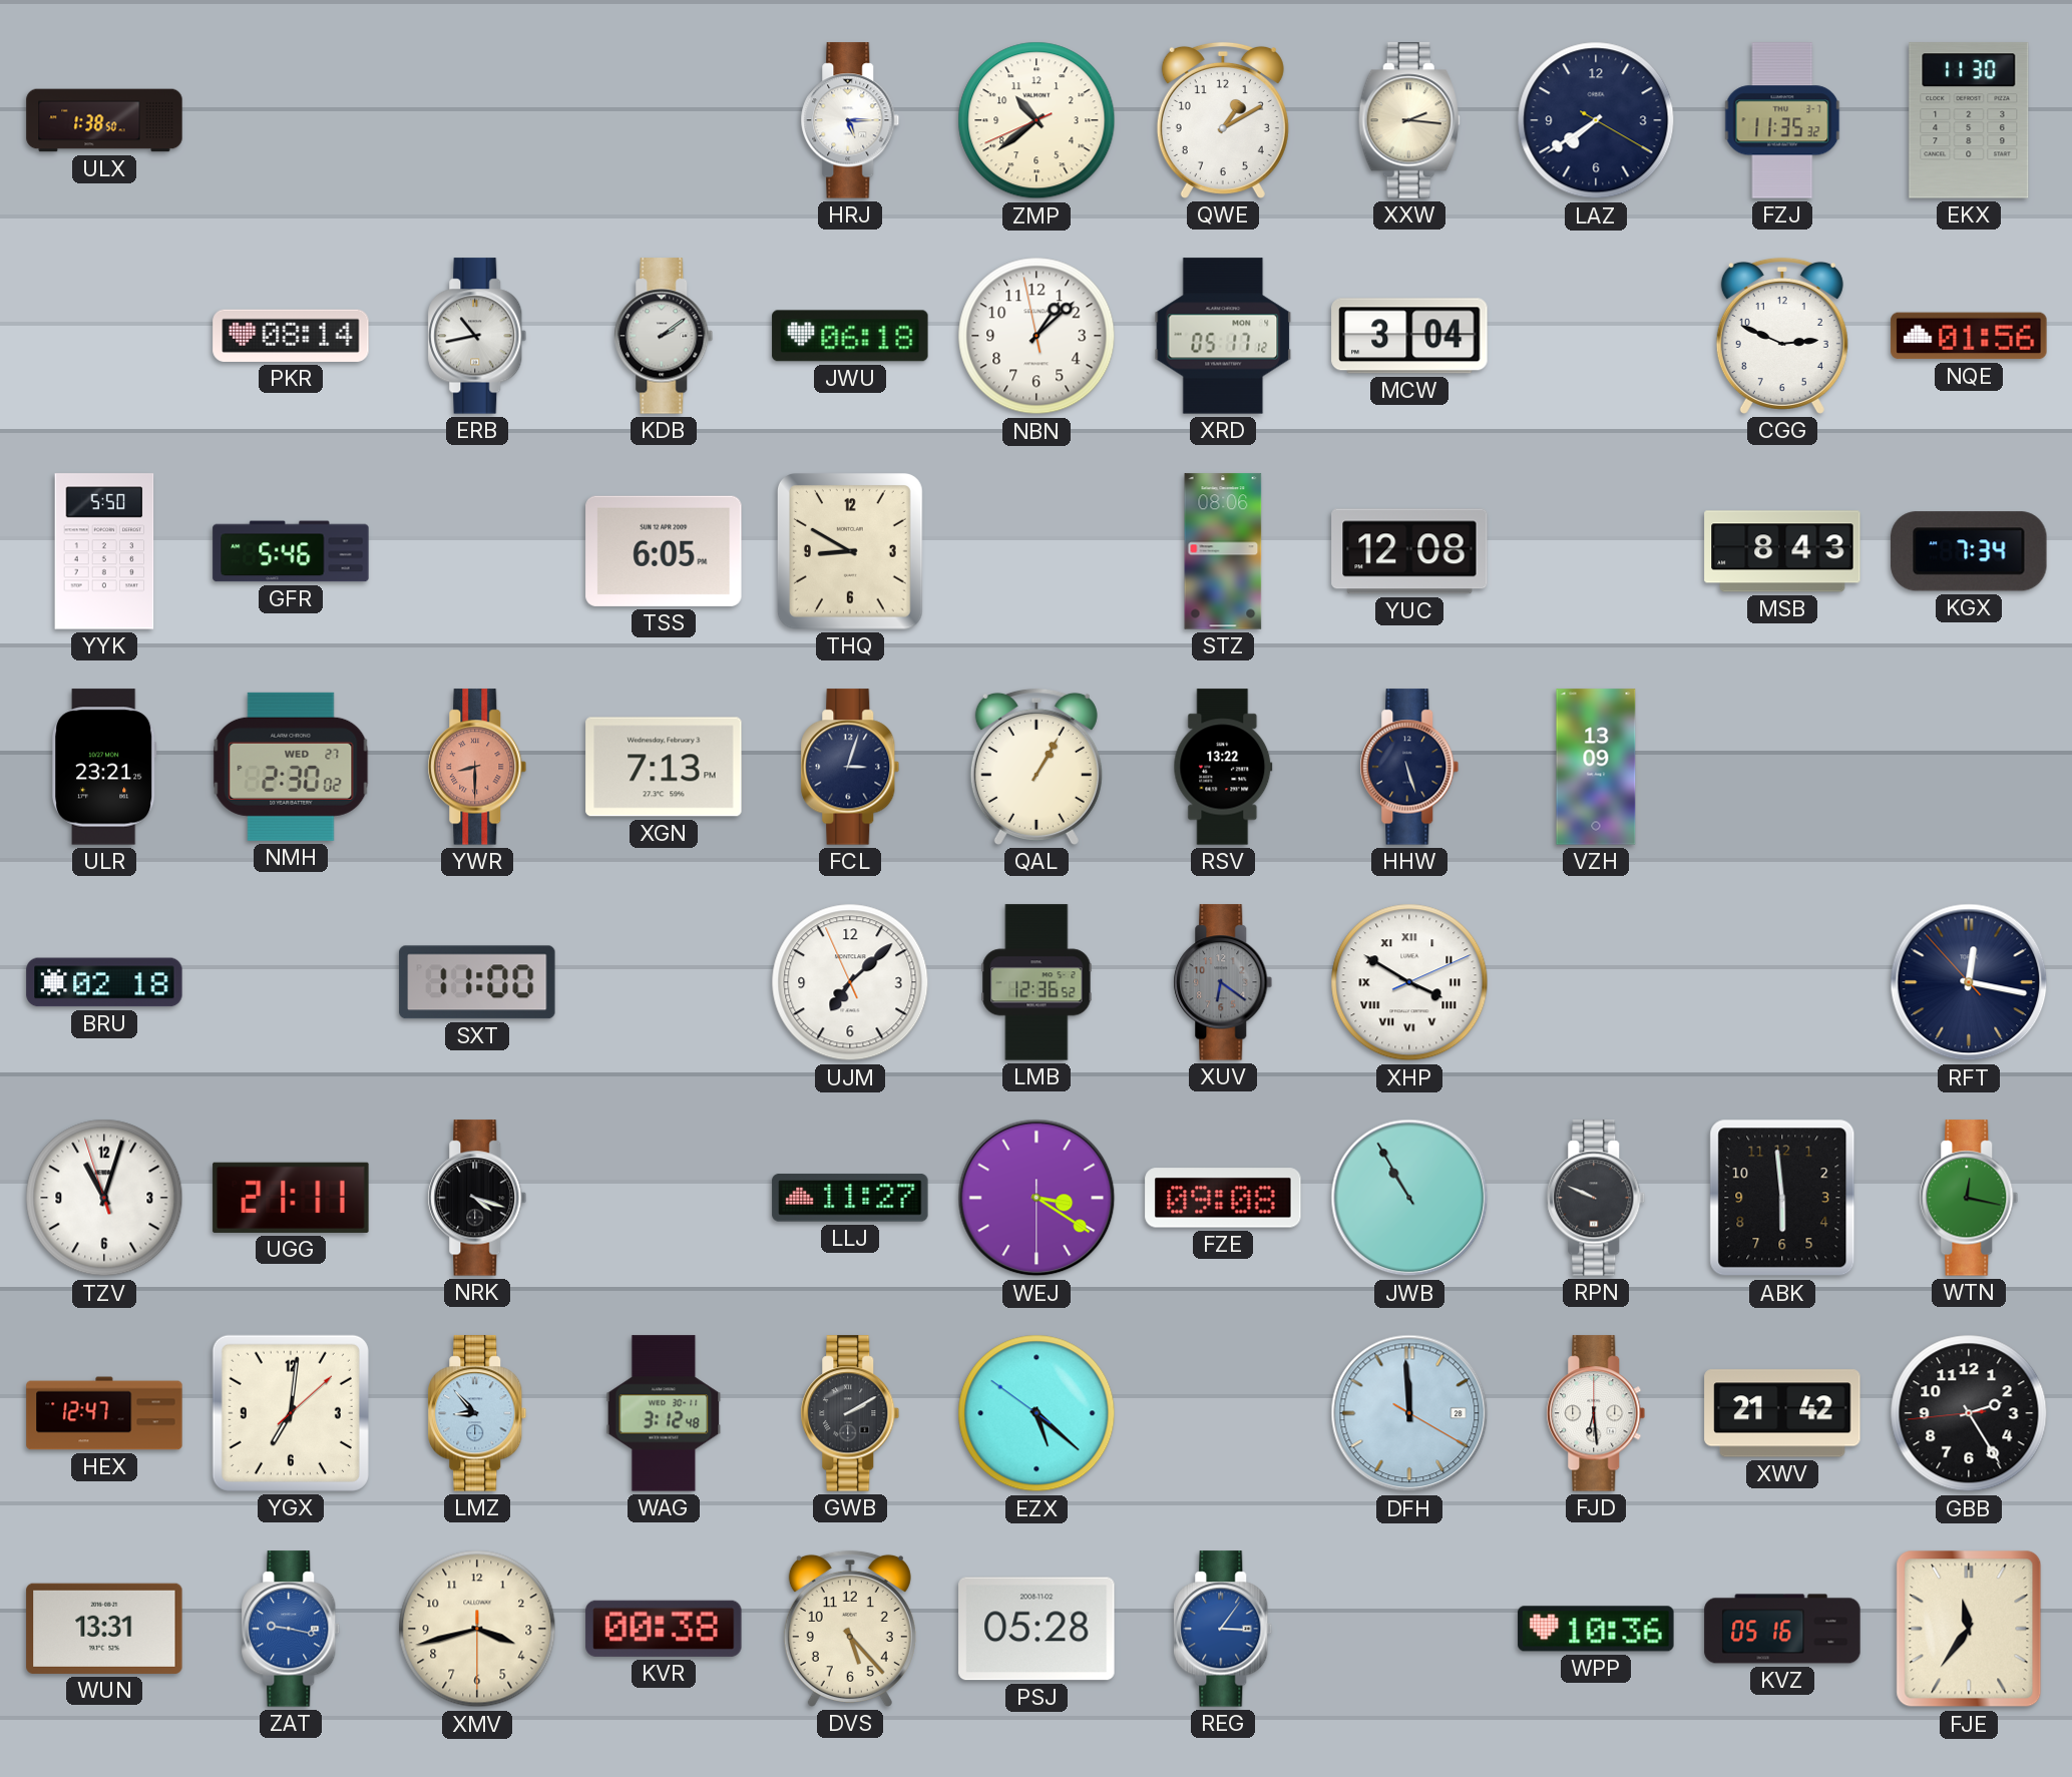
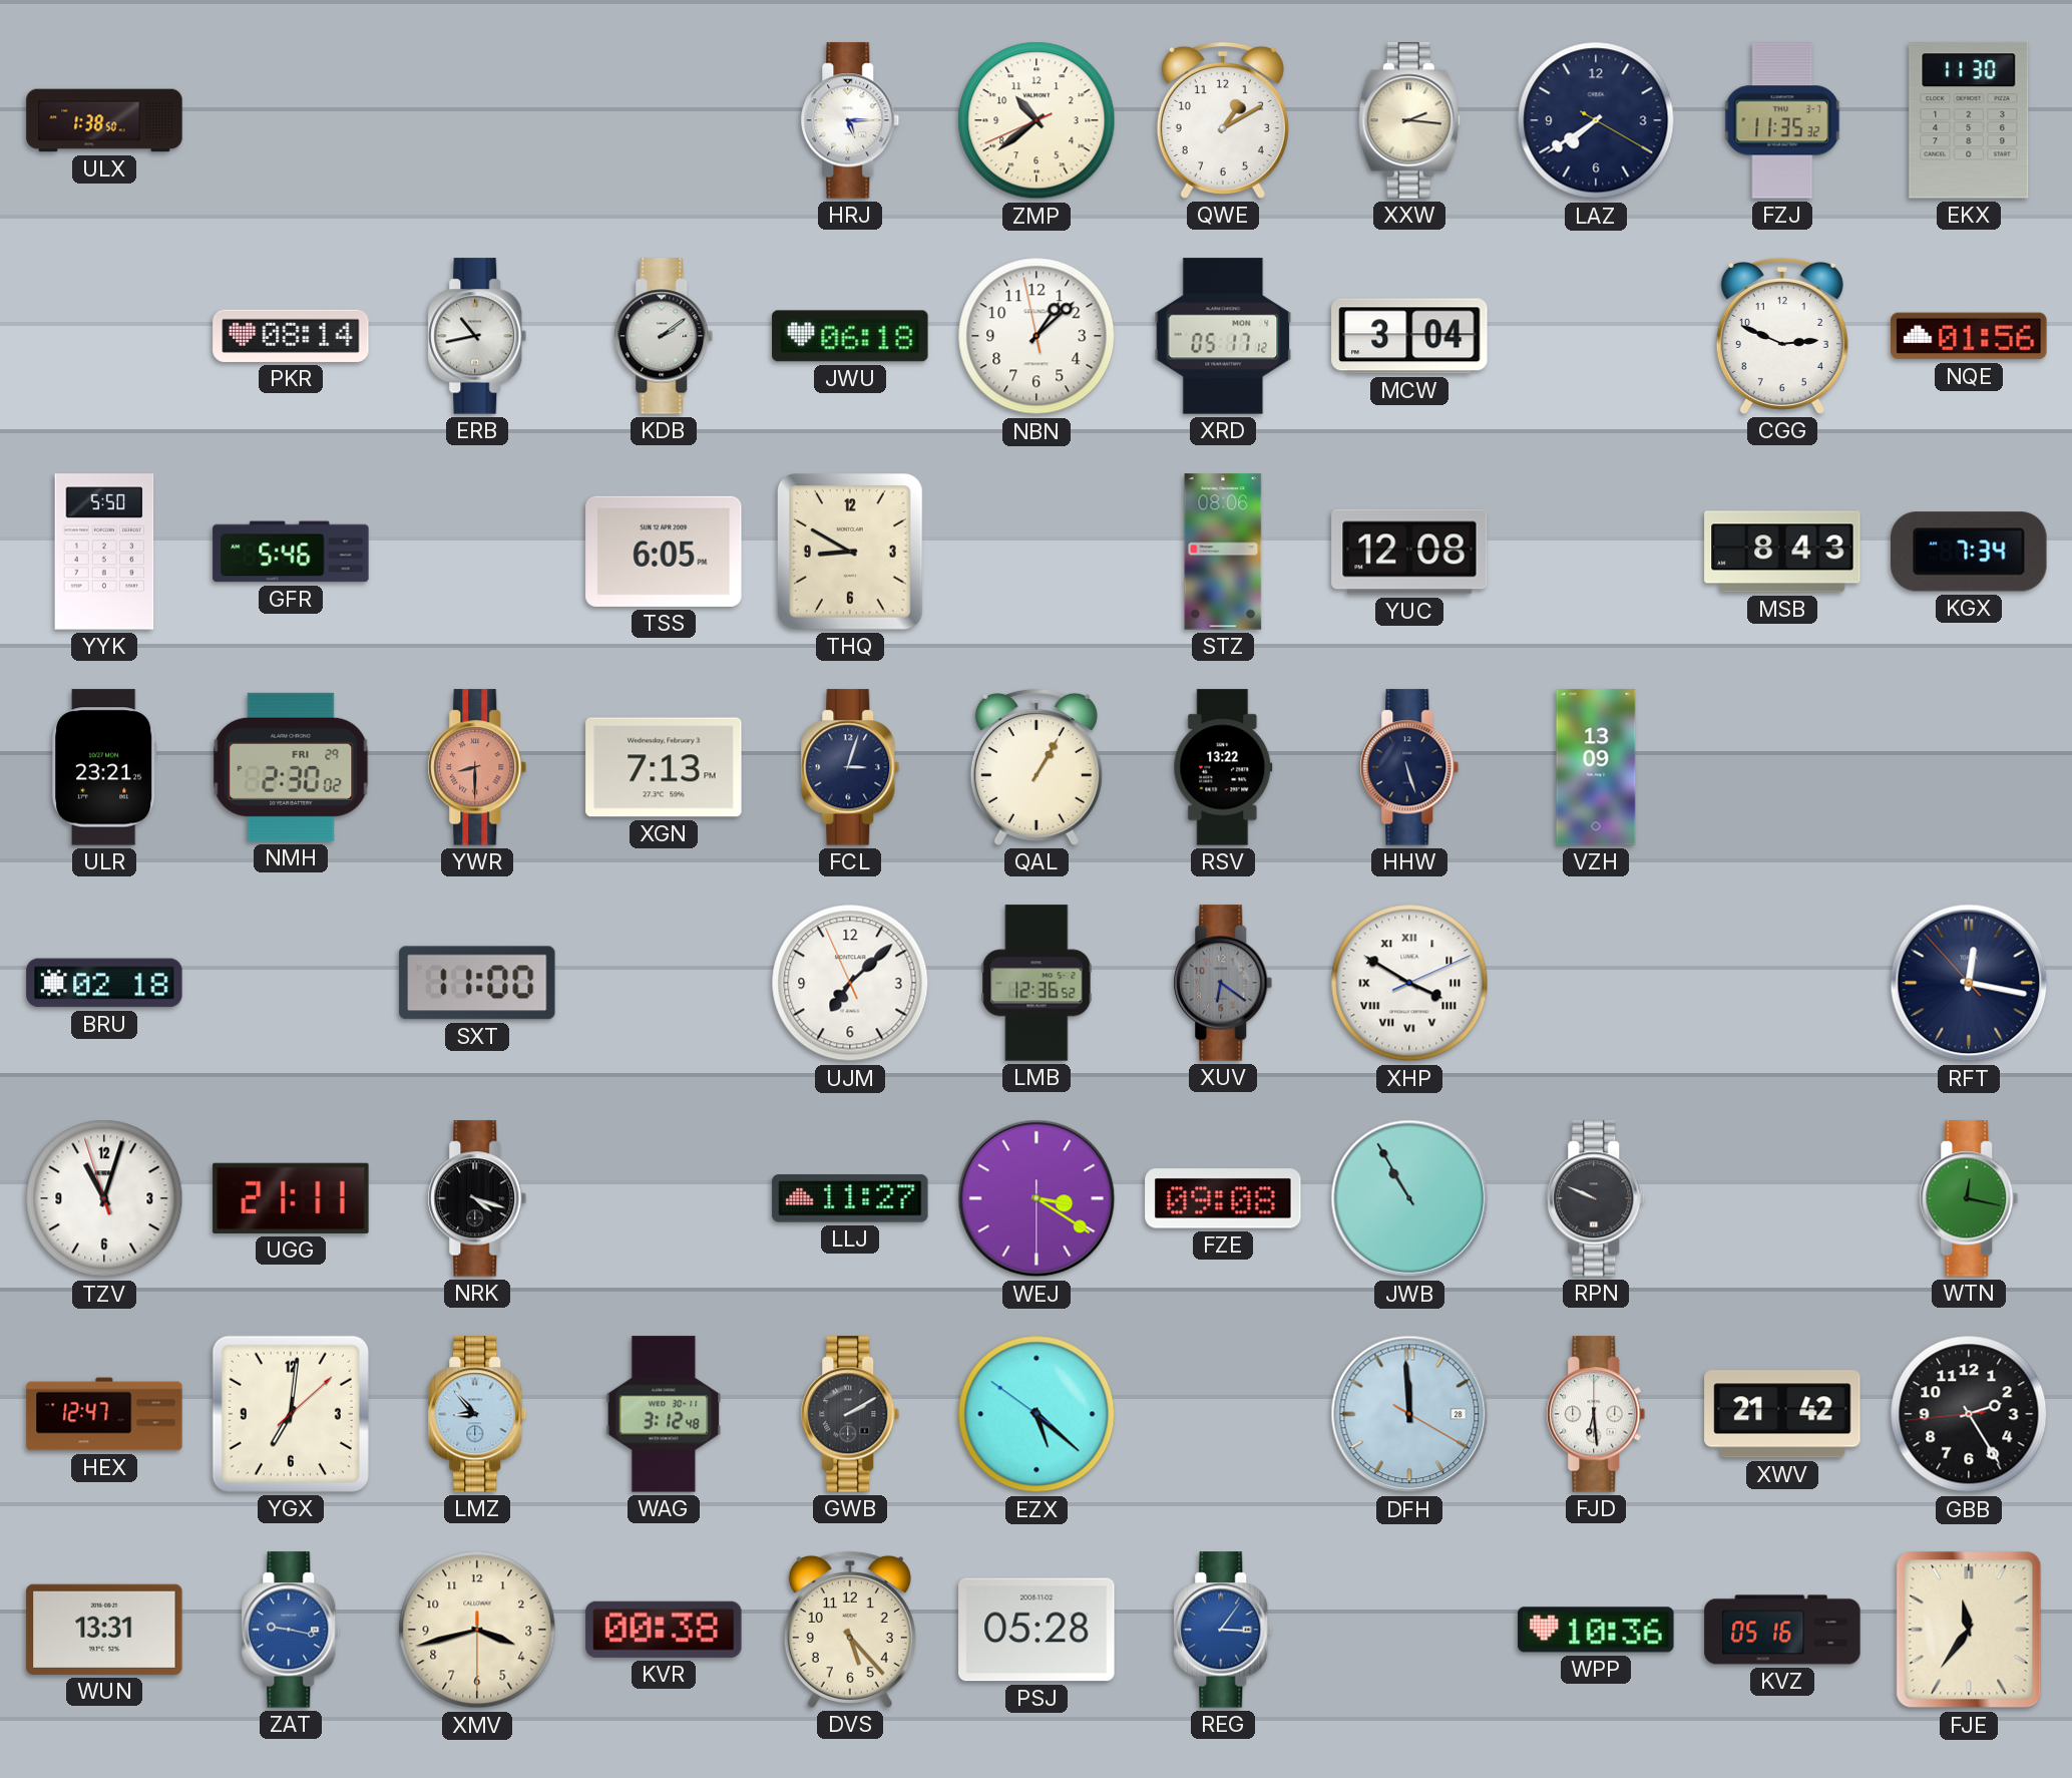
NMH date: WED 27 -> FRI 29
ABK: 5:59 -> none
